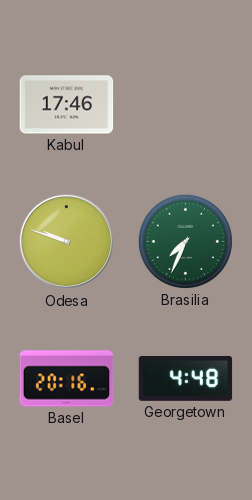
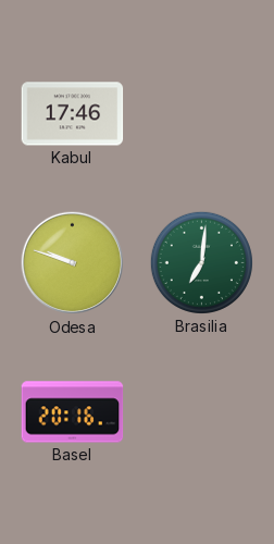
Brasilia: 7:34 -> 7:01
Georgetown: 4:48 -> none
